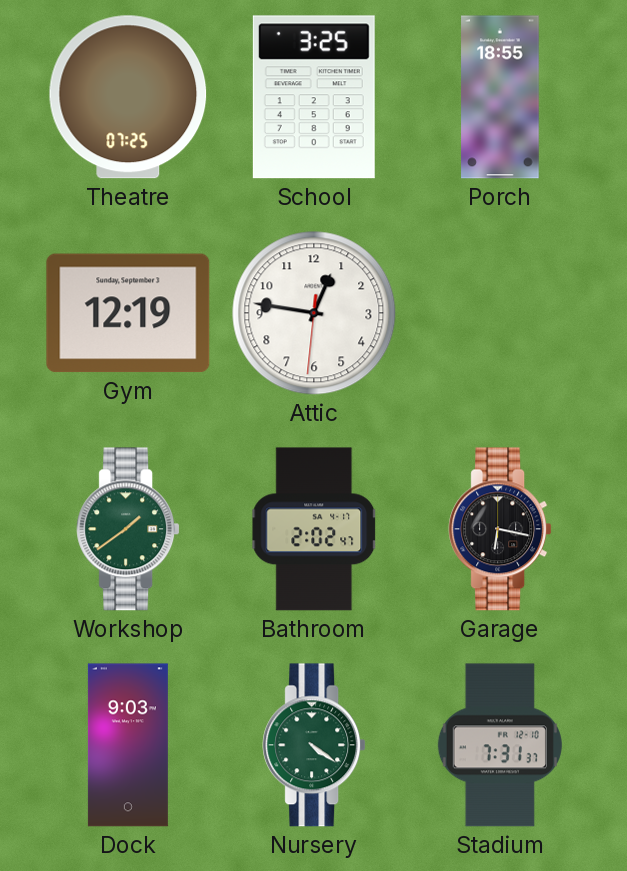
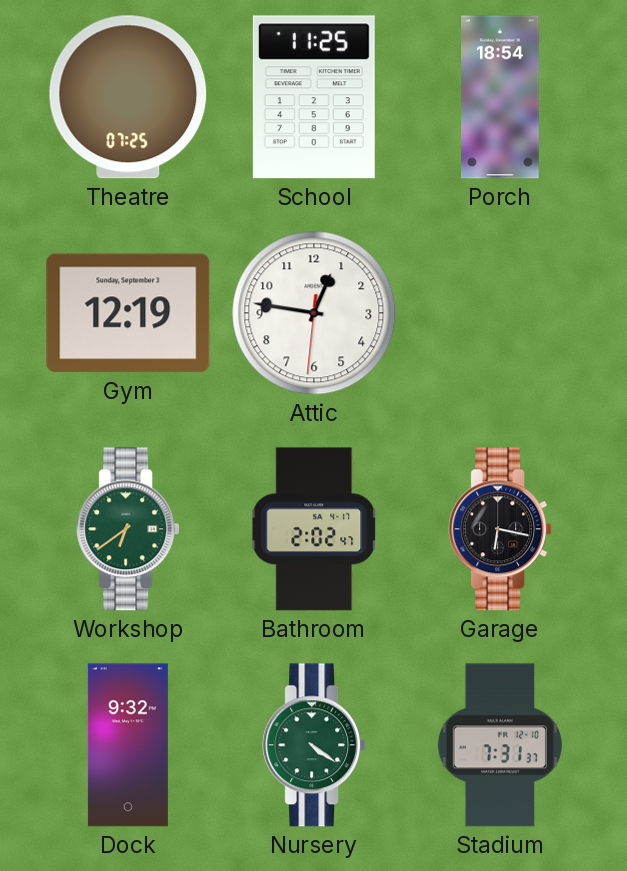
School: 3:25 -> 11:25
Porch: 18:55 -> 18:54
Workshop: 1:39 -> 6:39
Dock: 9:03 -> 9:32
